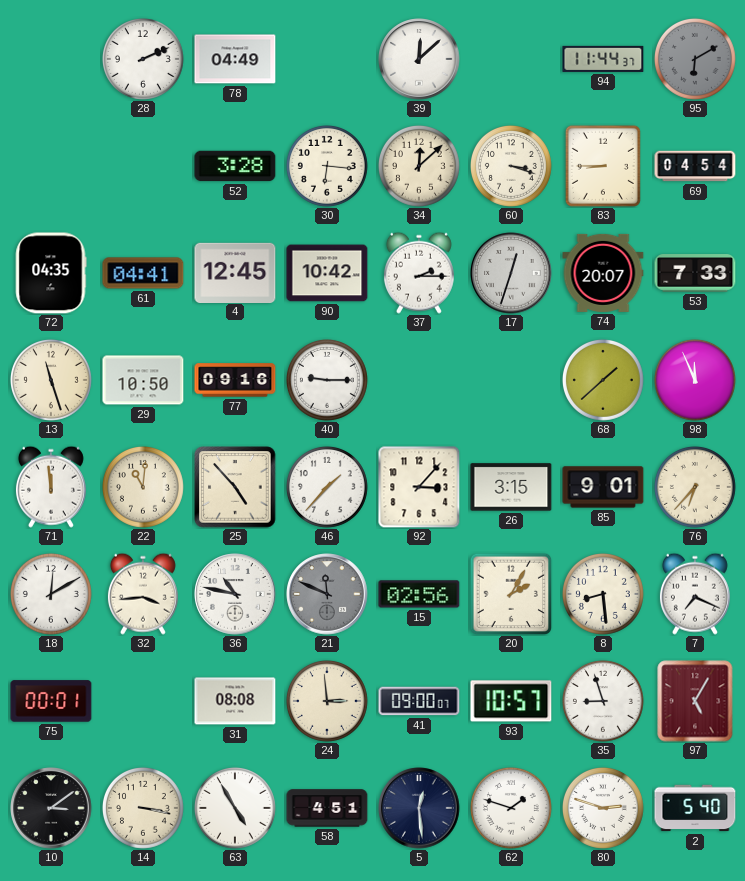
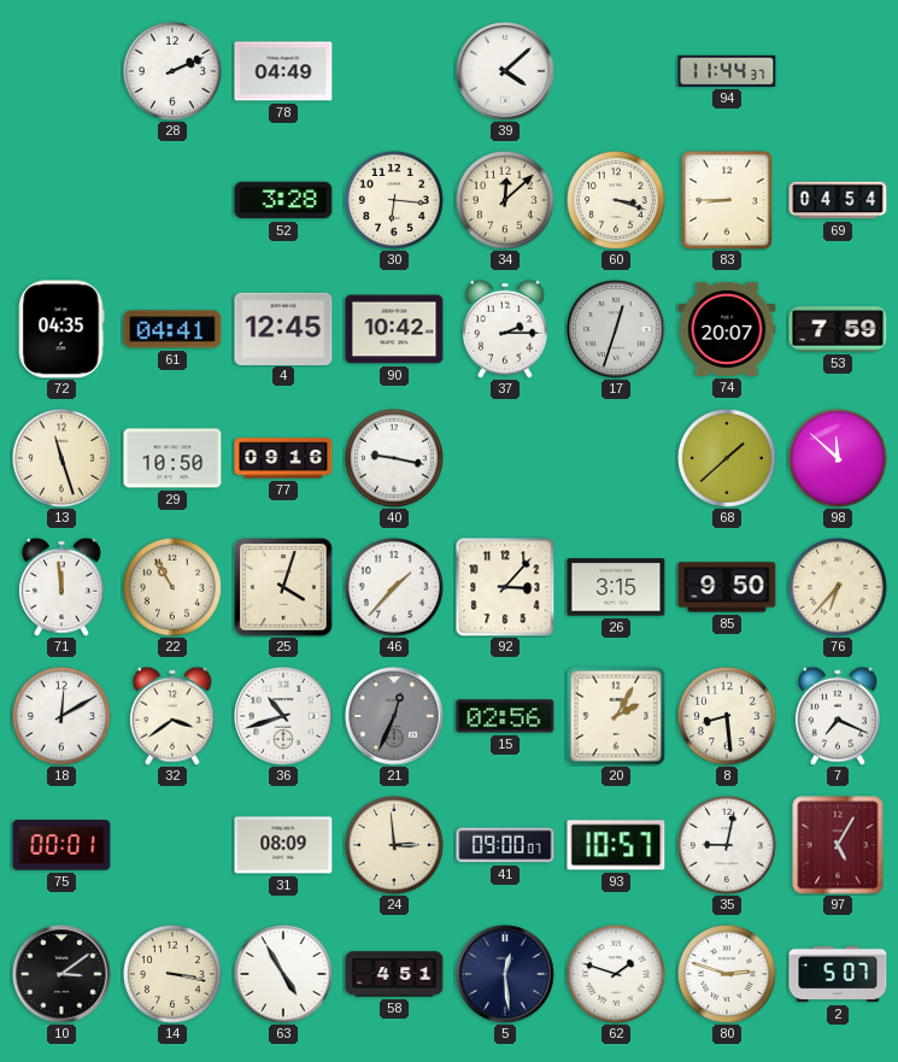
39: 12:08 -> 4:08
95: 6:10 -> none
53: 7:33 -> 7:59
40: 9:15 -> 9:17
98: 11:56 -> 11:52
22: 11:01 -> 10:55
25: 4:53 -> 4:03
85: 9:01 -> 9:50
32: 3:44 -> 3:39
36: 10:47 -> 10:42
21: 11:49 -> 12:34
31: 08:08 -> 08:09
35: 8:57 -> 9:02
2: 5:40 -> 5:07
